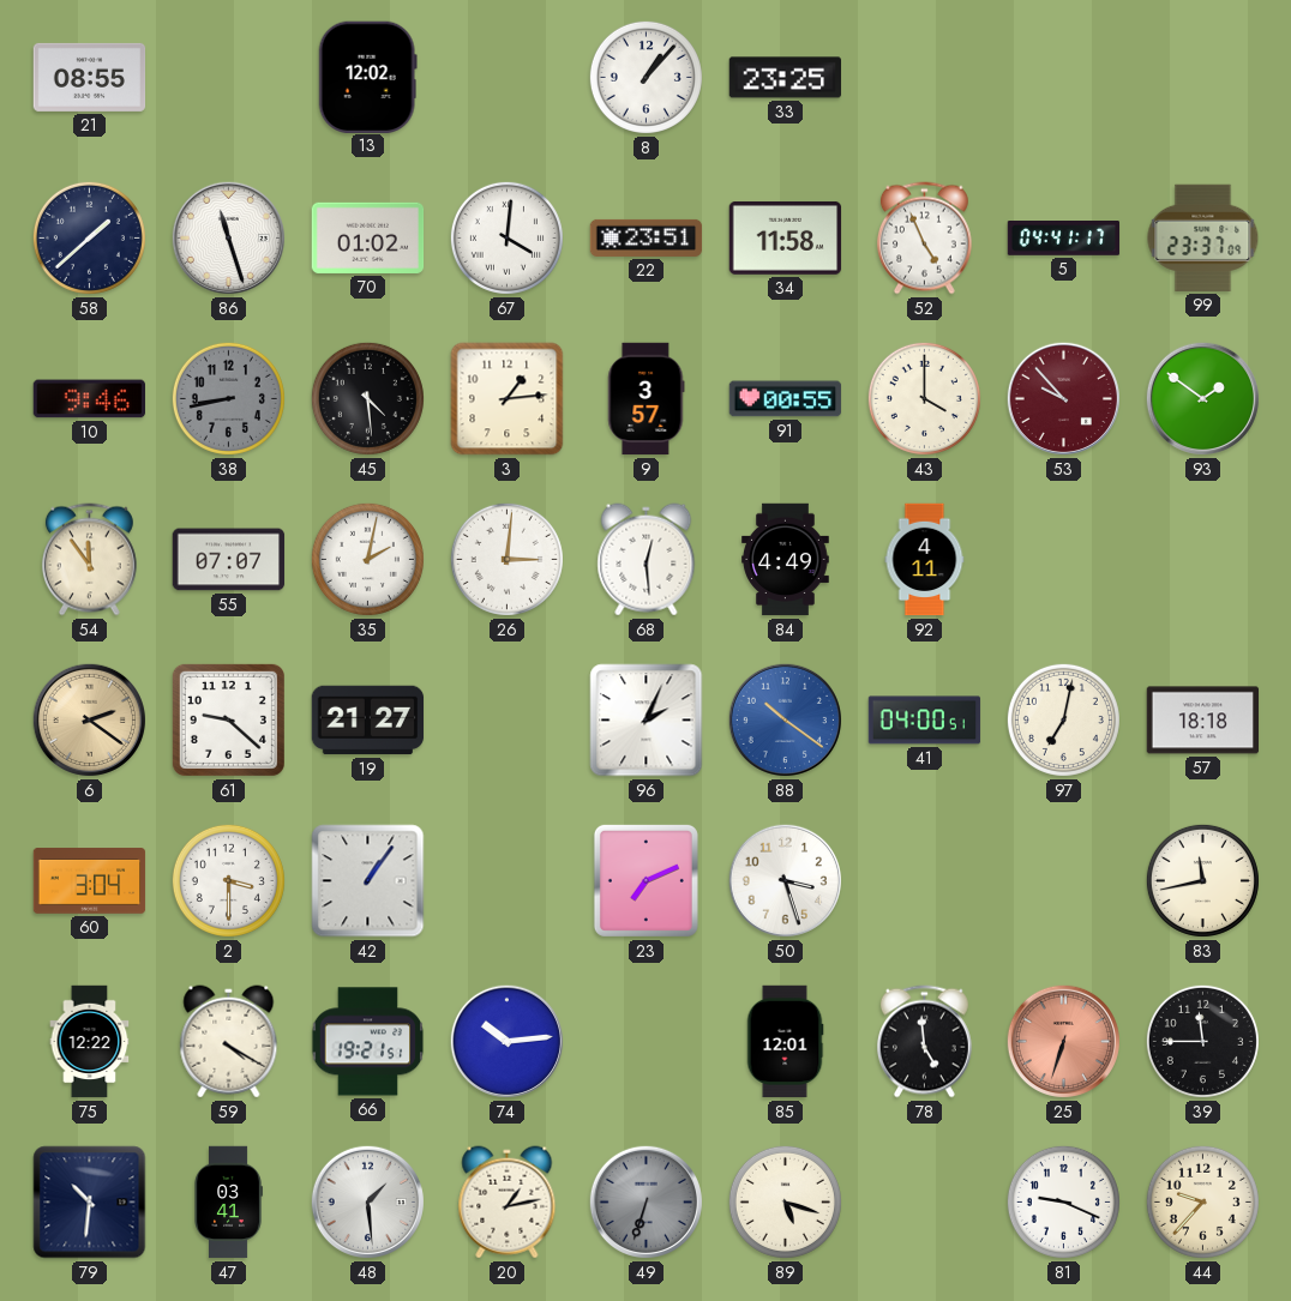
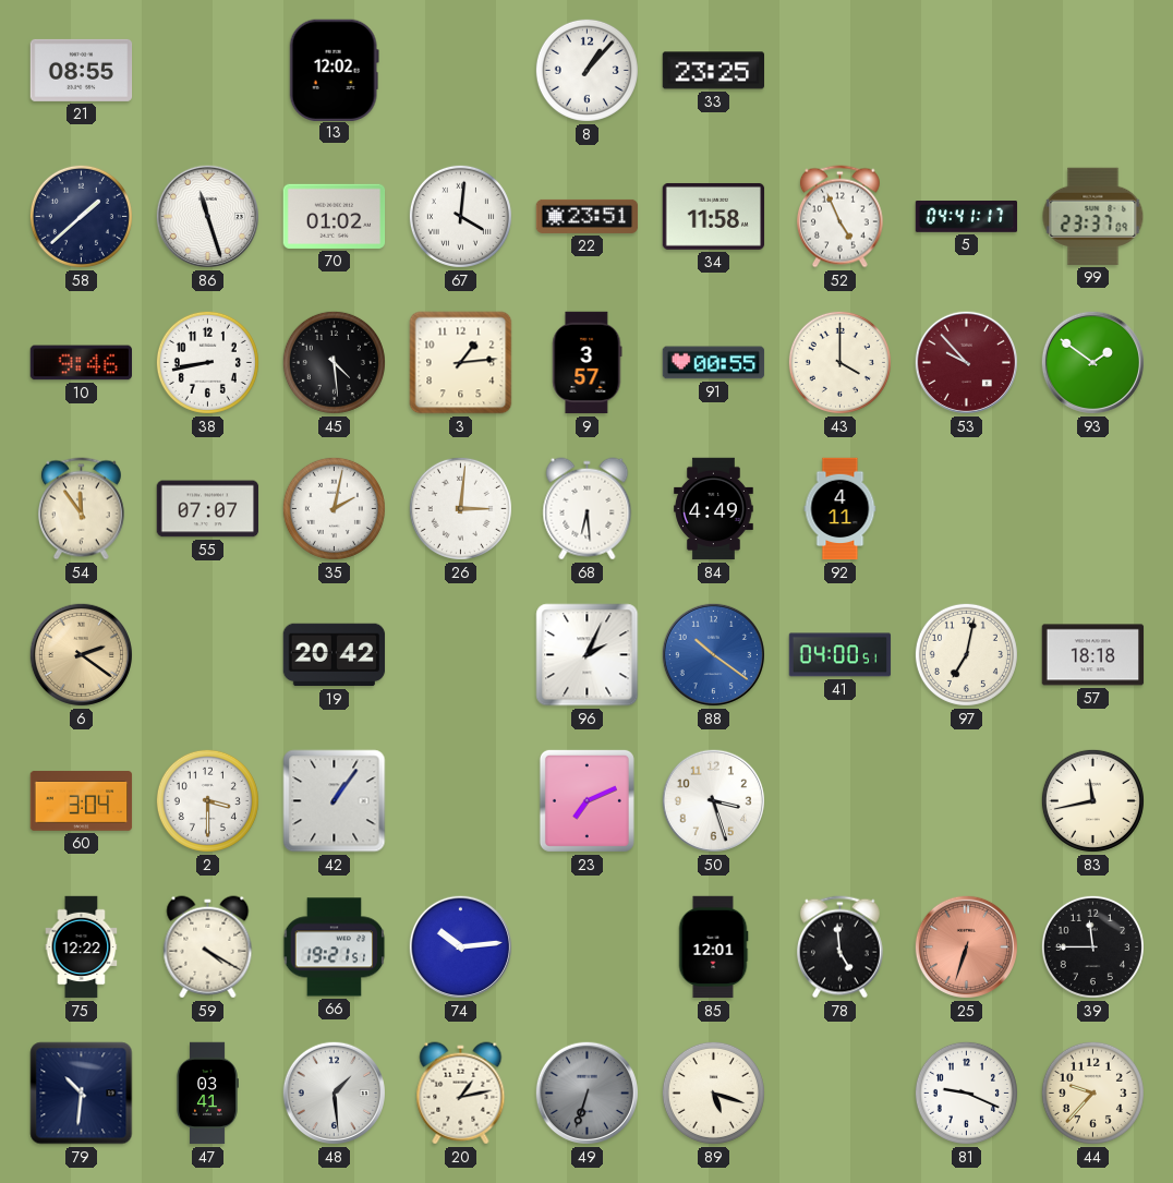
38 dial: grey -> white
68: 12:29 -> 6:29
61: 9:22 -> none
19: 21:27 -> 20:42
